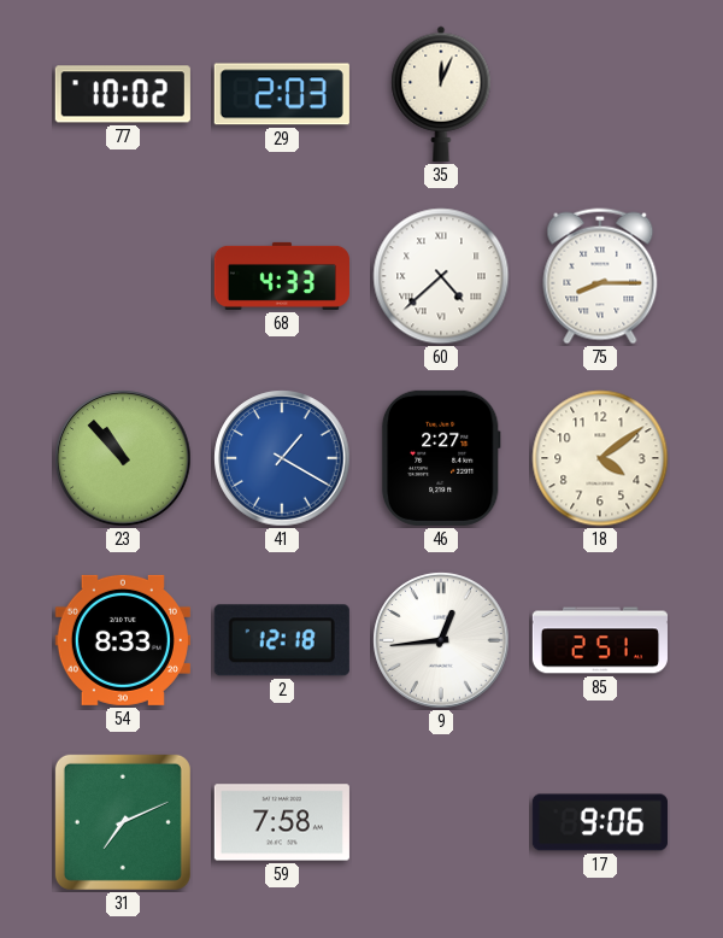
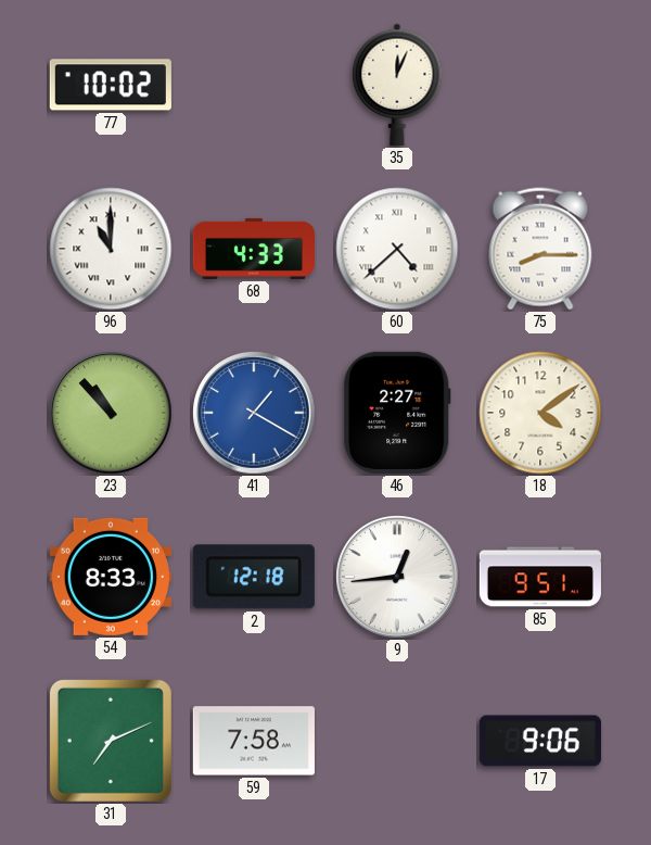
29: 2:03 -> none
96: none -> 11:00
85: 2:51 -> 9:51
